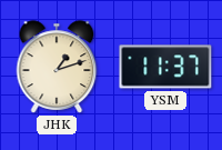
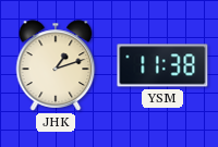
YSM: 11:37 -> 11:38
